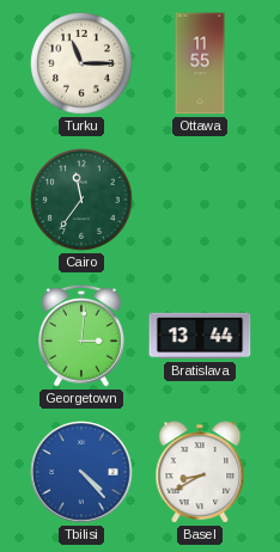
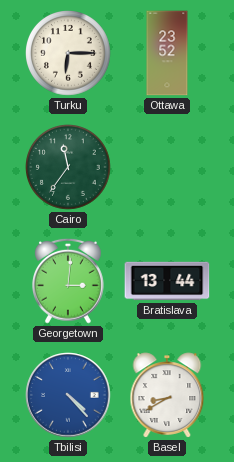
Turku: 11:15 -> 6:15
Ottawa: 11:55 -> 23:52
